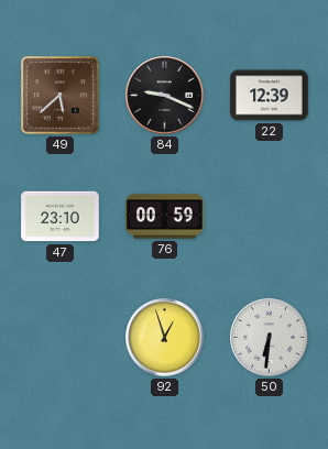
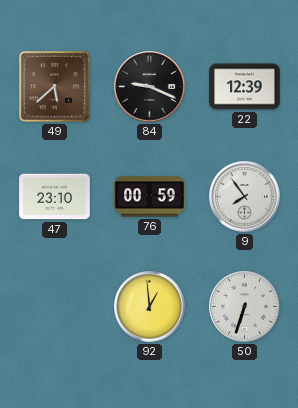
9: none -> 7:54
92: 12:57 -> 12:59
50: 6:31 -> 6:33
